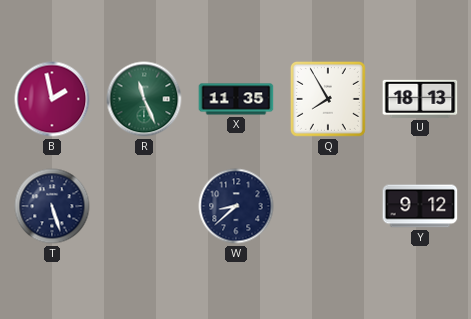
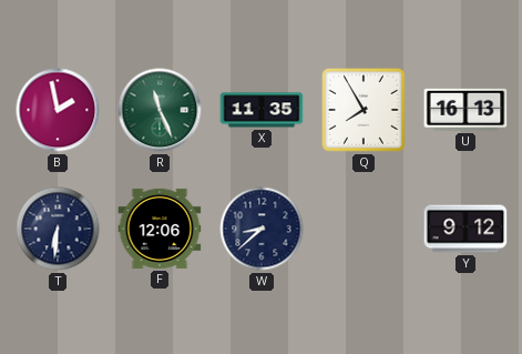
U: 18:13 -> 16:13
T: 5:27 -> 6:31
F: none -> 12:06
